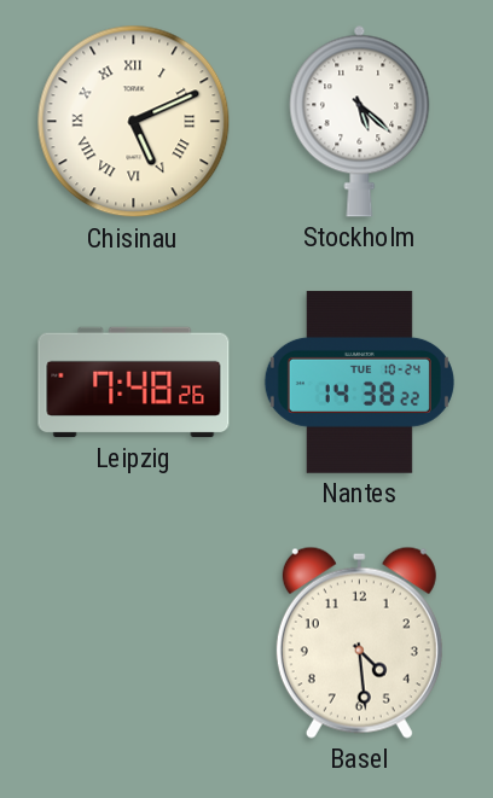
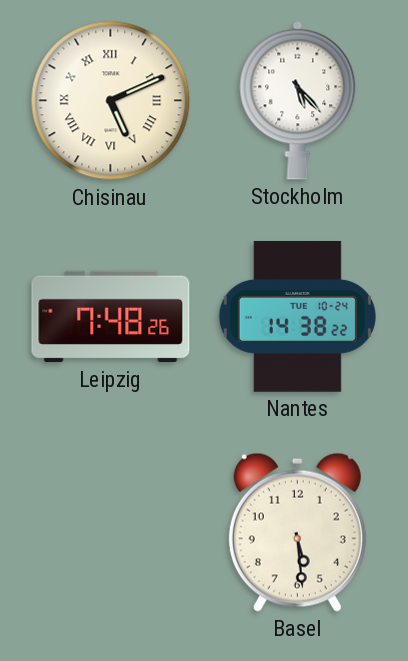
Stockholm: 5:22 -> 5:23
Basel: 4:29 -> 5:29
